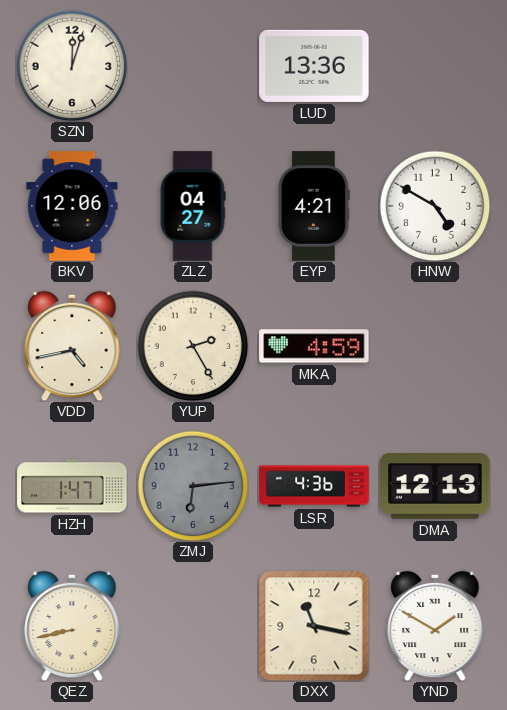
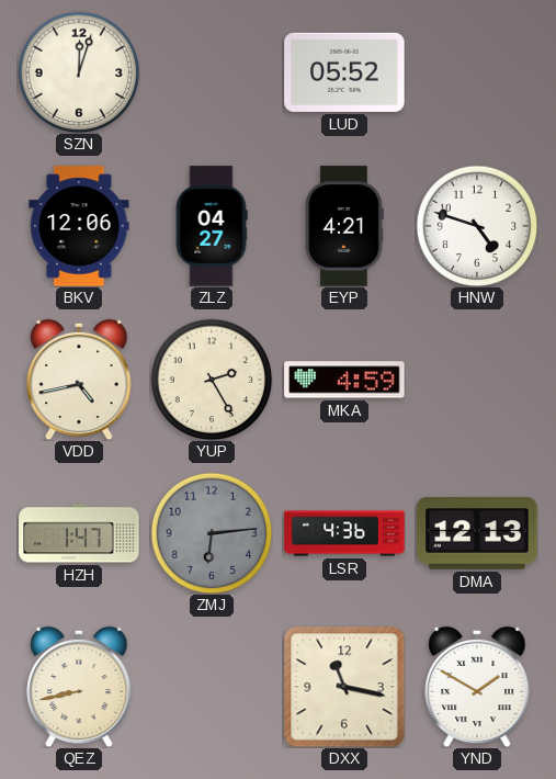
LUD: 13:36 -> 05:52
HNW: 4:50 -> 4:48
